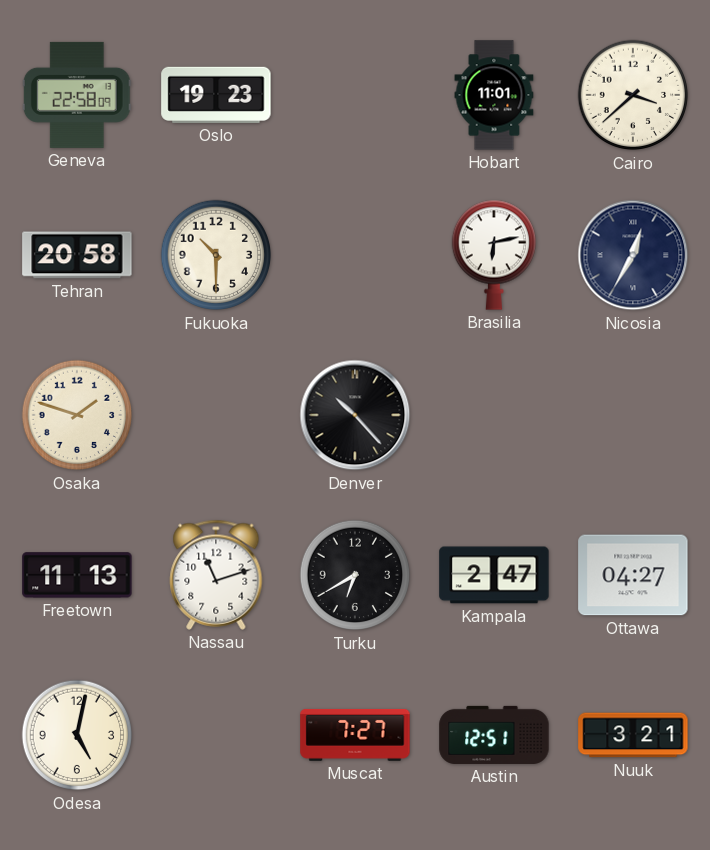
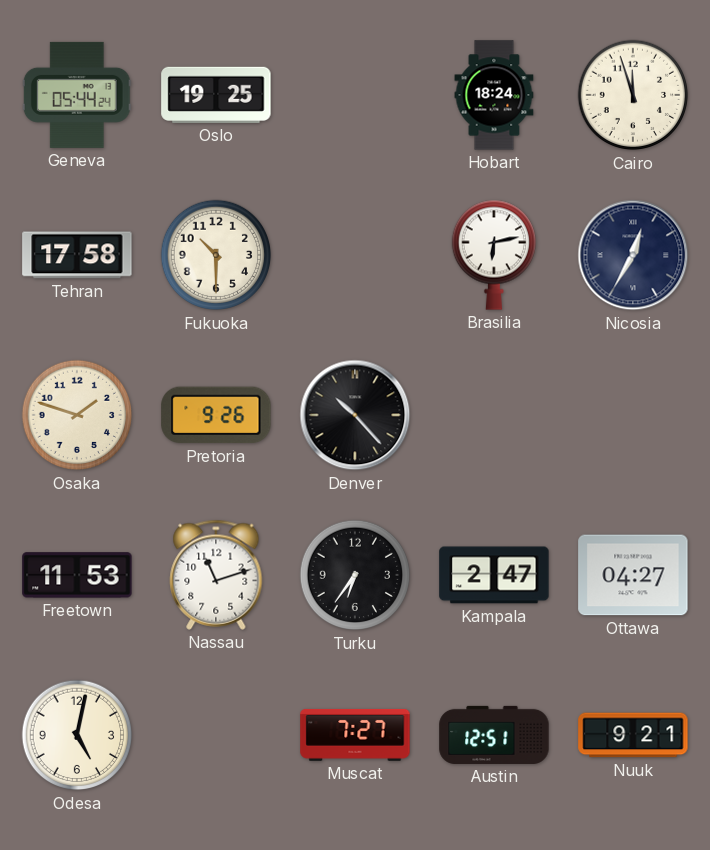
Geneva: 22:58 -> 05:44
Oslo: 19:23 -> 19:25
Hobart: 11:01 -> 18:24
Cairo: 3:38 -> 11:57
Tehran: 20:58 -> 17:58
Pretoria: none -> 9:26
Freetown: 11:13 -> 11:53
Turku: 6:40 -> 6:36
Nuuk: 3:21 -> 9:21
